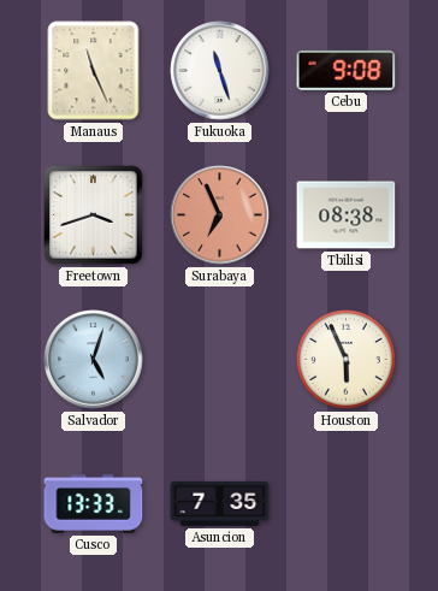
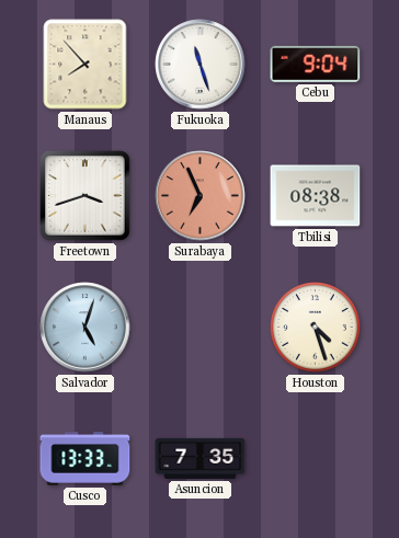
Manaus: 11:26 -> 7:53
Cebu: 9:08 -> 9:04
Houston: 5:56 -> 4:27
